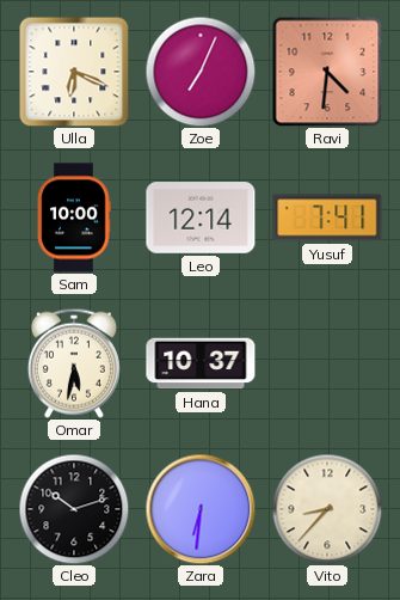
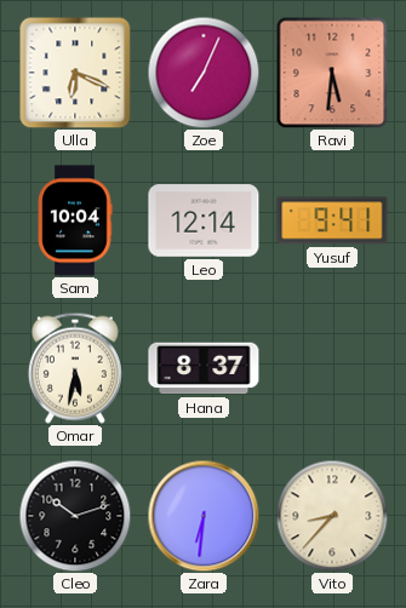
Ravi: 4:31 -> 5:31
Sam: 10:00 -> 10:04
Yusuf: 7:41 -> 9:41
Hana: 10:37 -> 8:37
